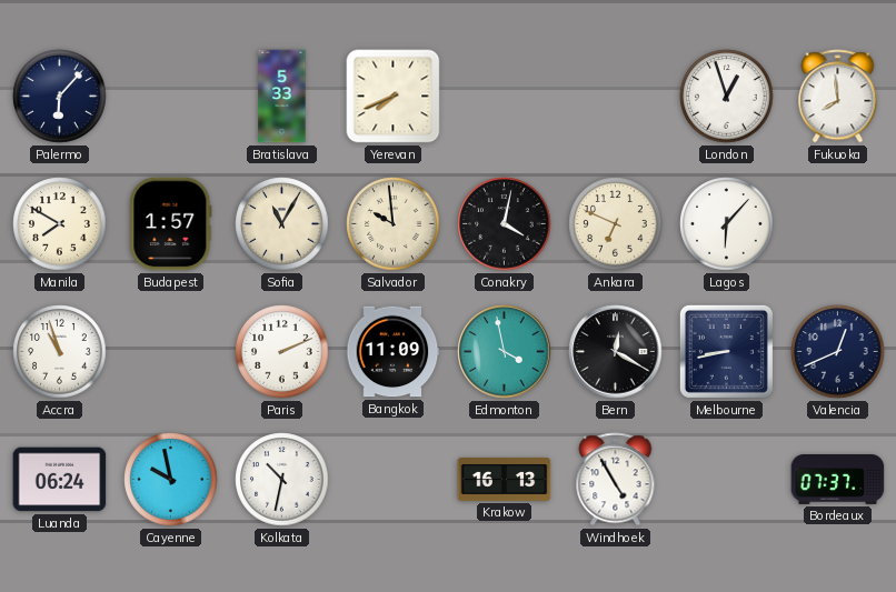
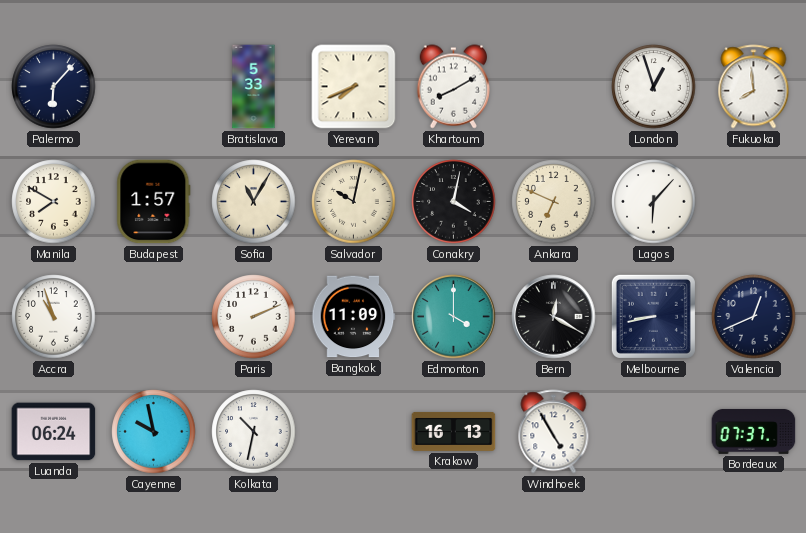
Khartoum: none -> 8:10
Salvador: 9:59 -> 10:02
Edmonton: 3:58 -> 4:00
